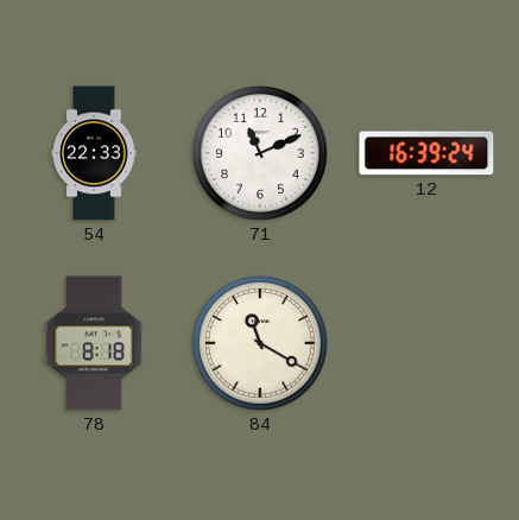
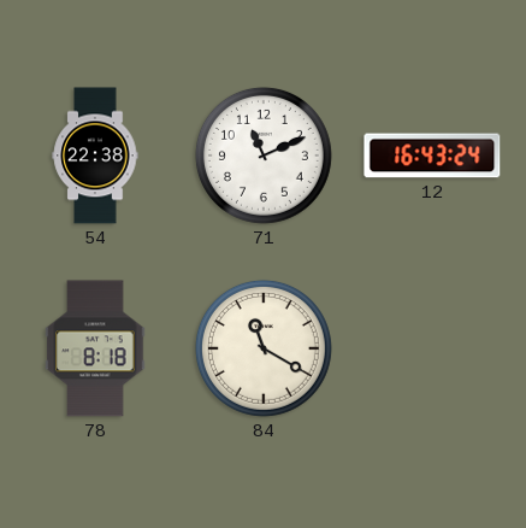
54: 22:33 -> 22:38
12: 16:39 -> 16:43
